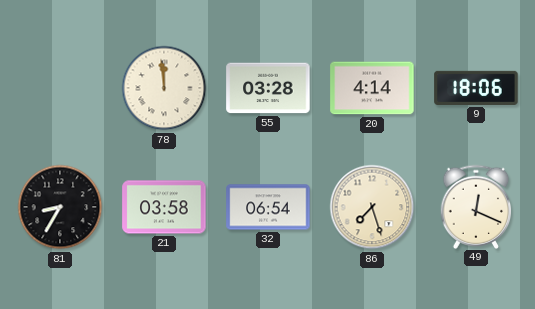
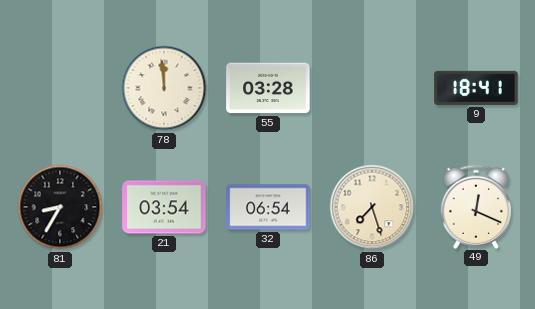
20: 4:14 -> none
9: 18:06 -> 18:41
21: 03:58 -> 03:54
